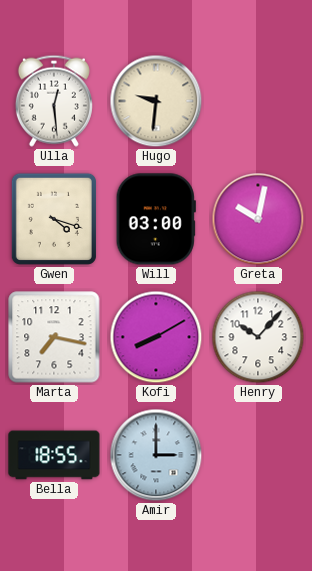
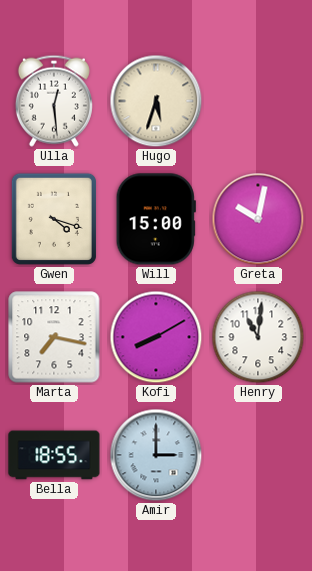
Hugo: 9:31 -> 5:33
Will: 03:00 -> 15:00
Henry: 10:07 -> 11:01
